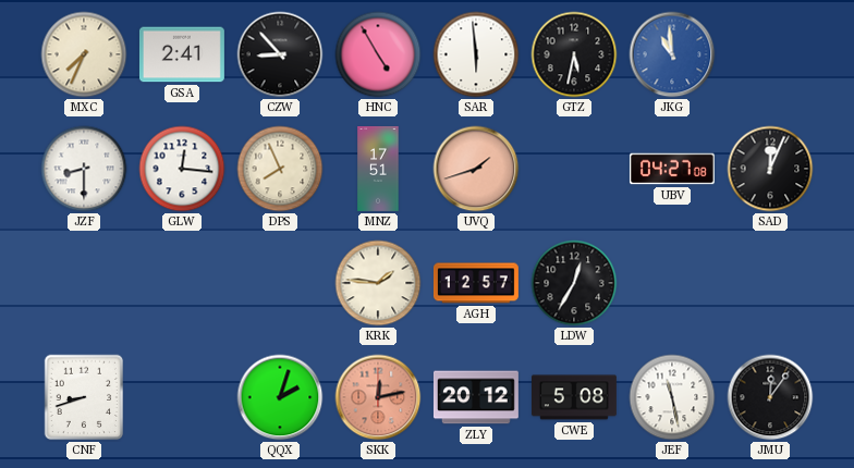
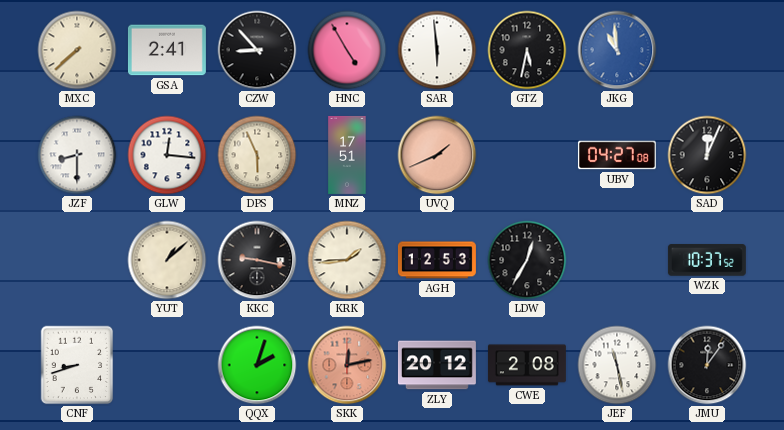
MXC: 7:34 -> 7:38
DPS: 7:56 -> 5:56
UVQ: 1:42 -> 1:41
YUT: none -> 1:08
KKC: none -> 9:17
KRK: 1:46 -> 1:44
AGH: 12:57 -> 12:53
WZK: none -> 10:37
CWE: 5:08 -> 2:08
